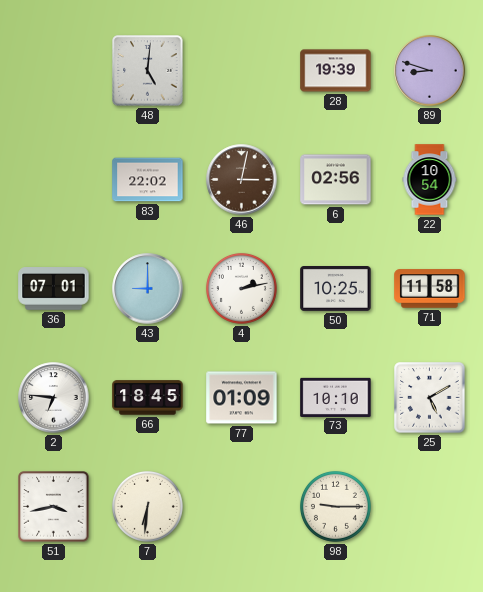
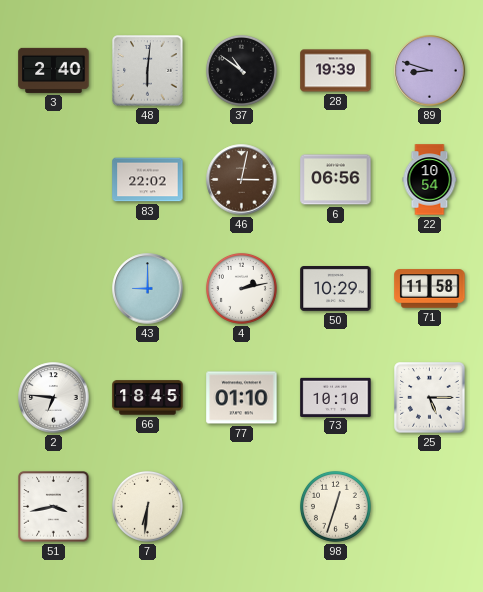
3: none -> 2:40
48: 5:01 -> 6:01
37: none -> 10:51
6: 02:56 -> 06:56
36: 07:01 -> none
50: 10:25 -> 10:29
77: 01:09 -> 01:10
25: 5:10 -> 5:15
98: 9:15 -> 12:33
